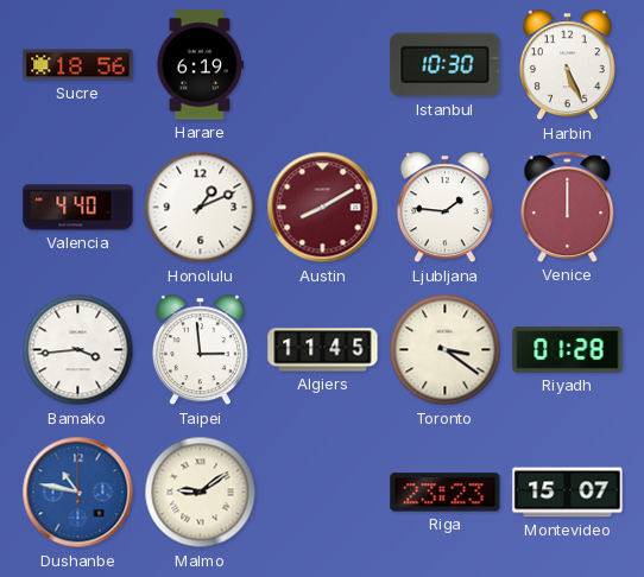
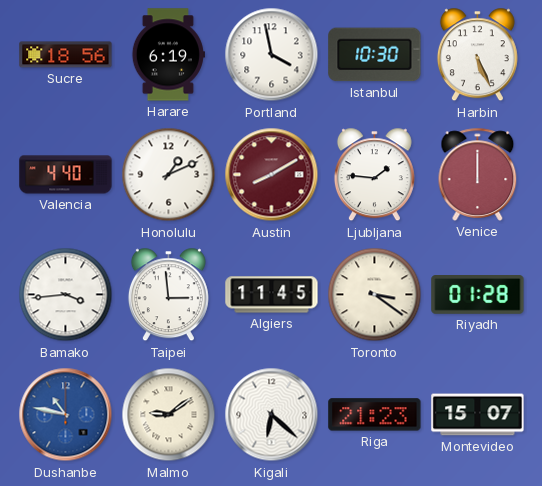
Portland: none -> 3:58
Kigali: none -> 6:22
Riga: 23:23 -> 21:23
